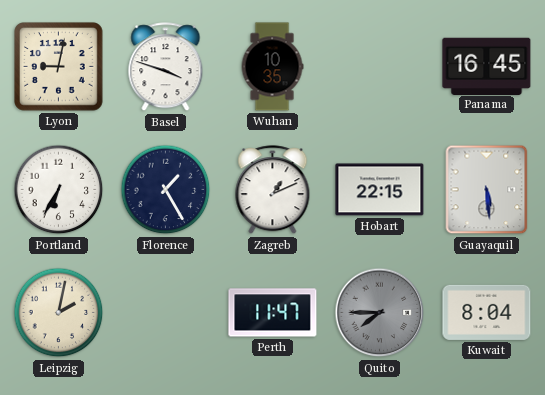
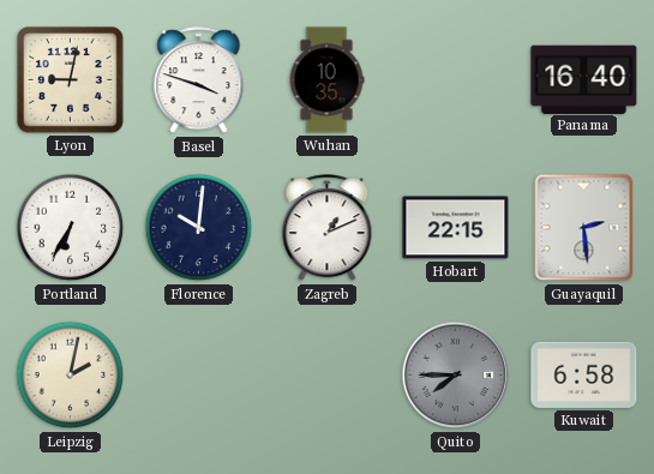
Panama: 16:45 -> 16:40
Florence: 1:25 -> 10:01
Guayaquil: 5:29 -> 2:29
Perth: 11:47 -> none
Kuwait: 8:04 -> 6:58
